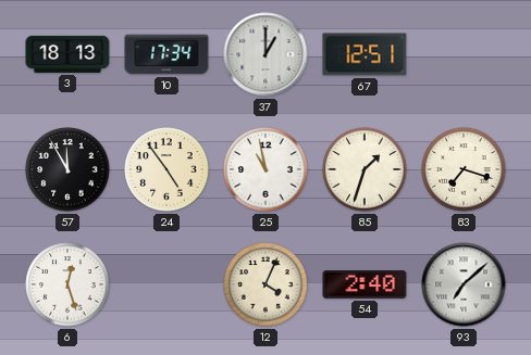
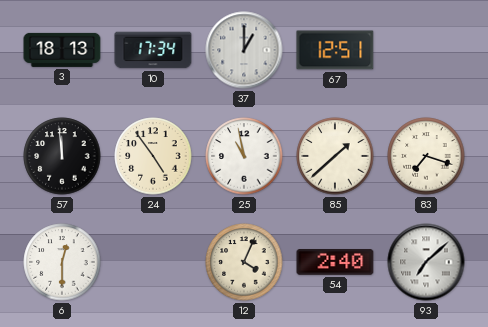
57: 11:55 -> 11:59
85: 1:33 -> 1:38
6: 12:27 -> 12:30
